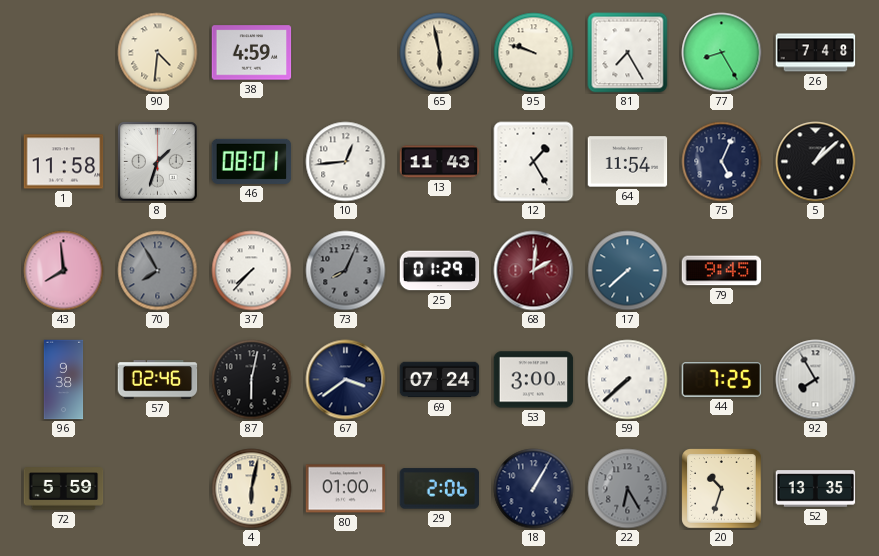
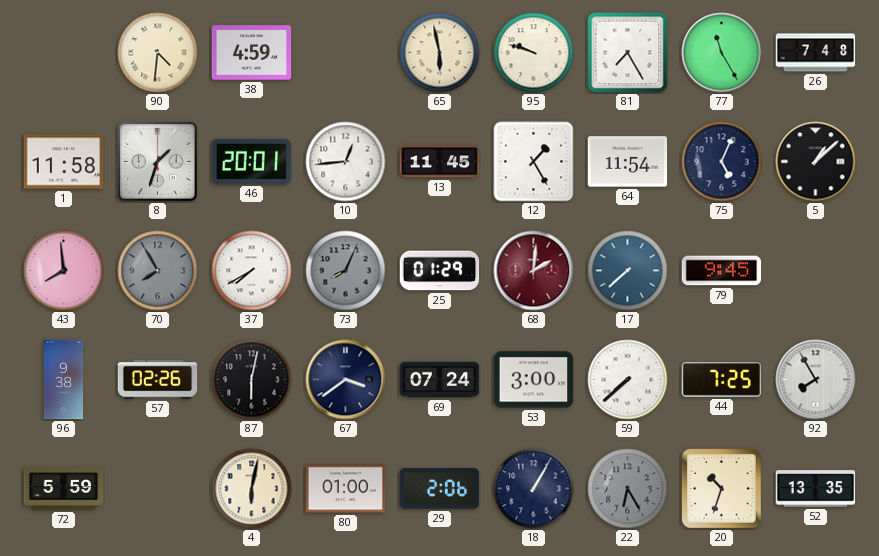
77: 8:25 -> 11:25
46: 08:01 -> 20:01
13: 11:43 -> 11:45
37: 7:37 -> 7:40
57: 02:46 -> 02:26
